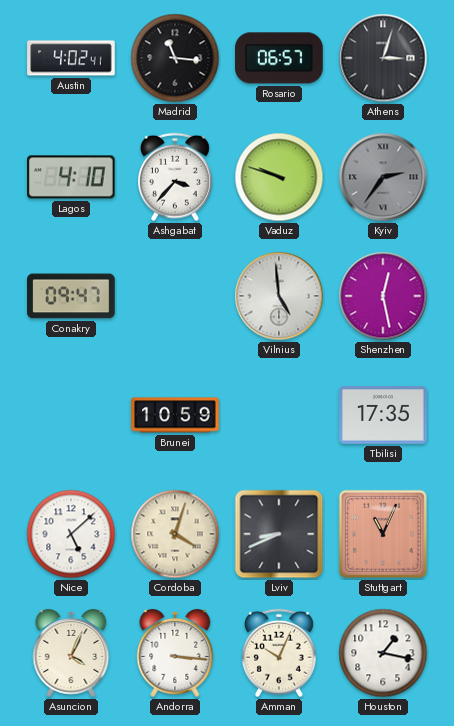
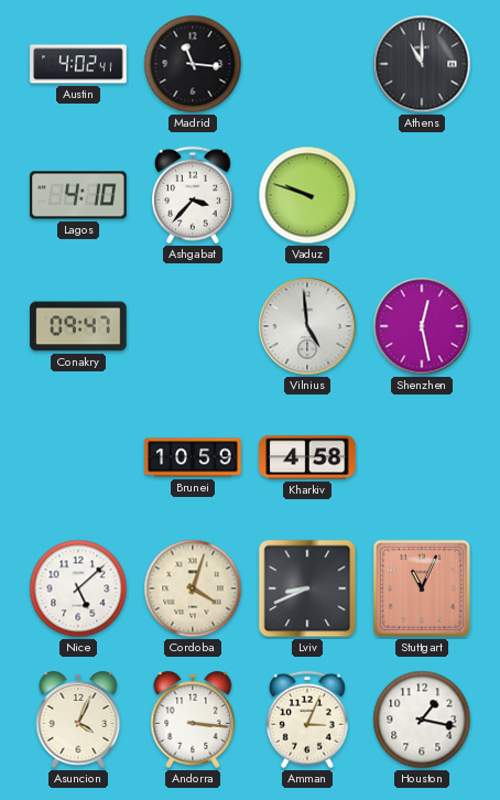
Rosario: 06:57 -> none
Athens: 3:03 -> 11:00
Kyiv: 2:36 -> none
Kharkiv: none -> 4:58
Tbilisi: 17:35 -> none
Amman: 10:04 -> 3:04
